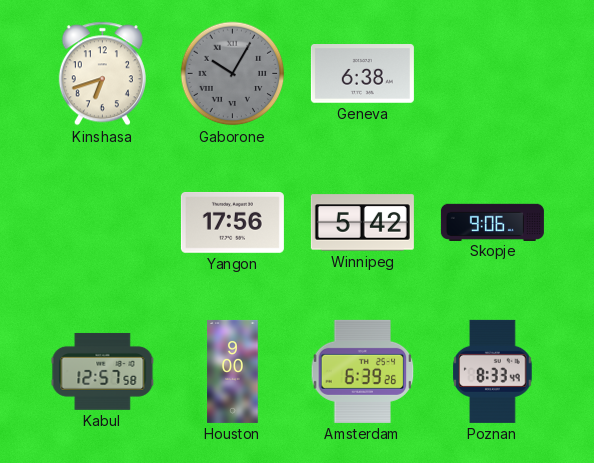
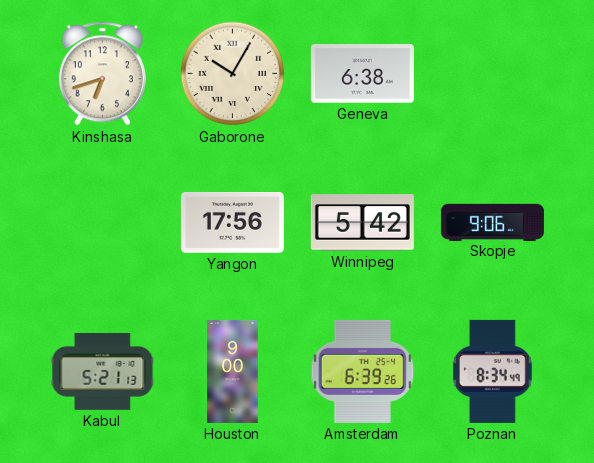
Gaborone dial: grey -> cream
Kabul: 12:57 -> 5:21
Poznan: 8:33 -> 8:34
